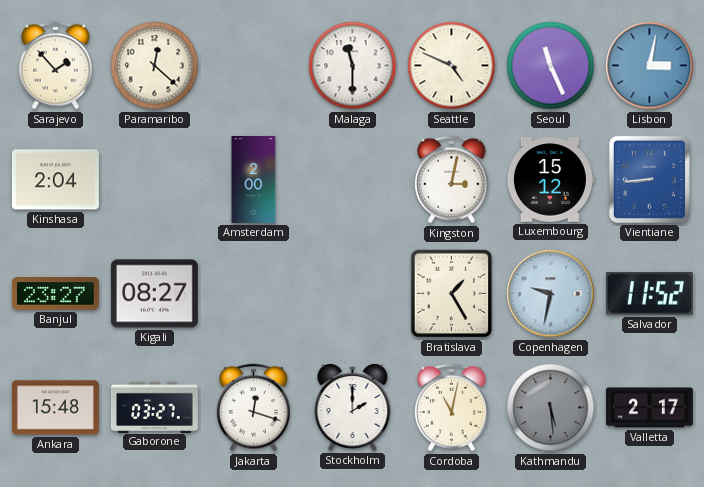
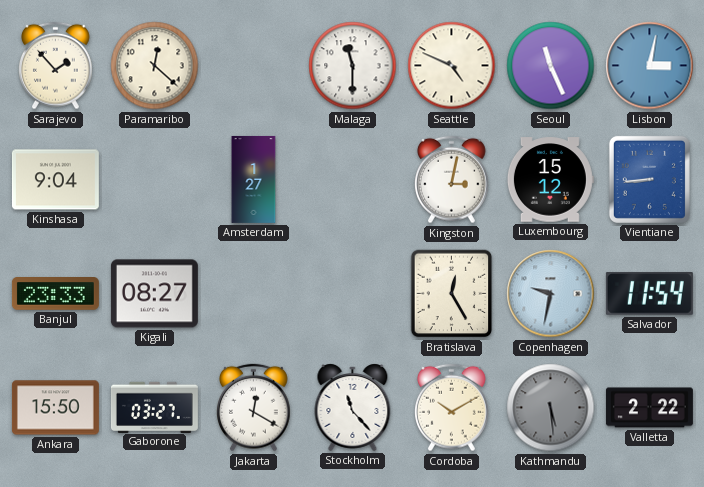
Kinshasa: 2:04 -> 9:04
Amsterdam: 2:00 -> 1:27
Banjul: 23:27 -> 23:33
Bratislava: 1:25 -> 12:25
Salvador: 11:52 -> 11:54
Ankara: 15:48 -> 15:50
Jakarta: 12:18 -> 12:20
Stockholm: 2:00 -> 11:23
Cordoba: 11:02 -> 10:10
Valletta: 2:17 -> 2:22
